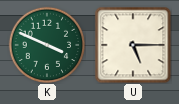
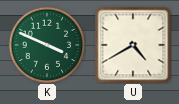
U: 5:15 -> 4:40
